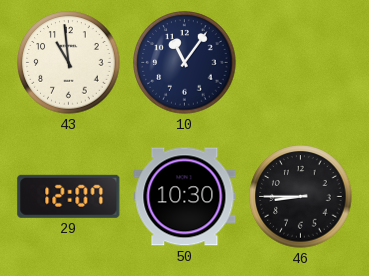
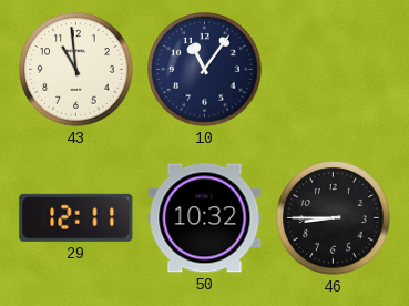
29: 12:07 -> 12:11
50: 10:30 -> 10:32
